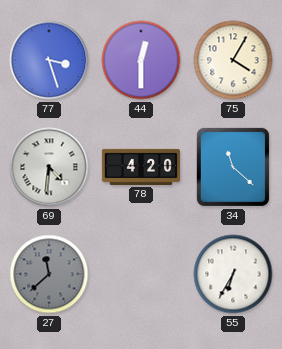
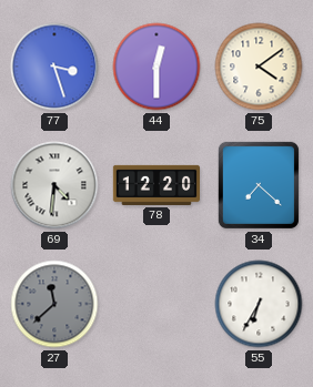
75: 4:05 -> 4:09
78: 4:20 -> 12:20
34: 11:22 -> 7:22
